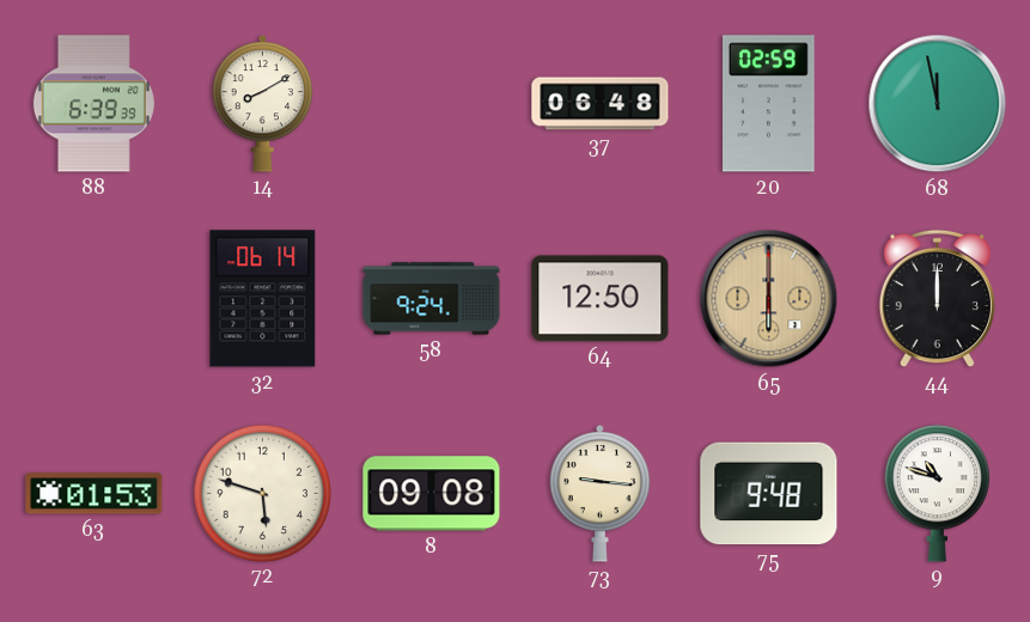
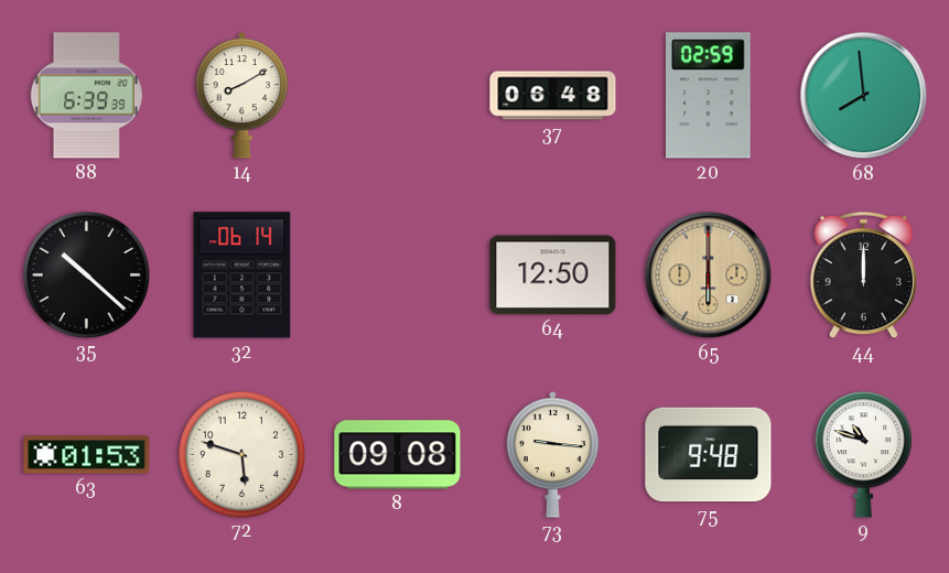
68: 11:58 -> 7:59
35: none -> 10:22
58: 9:24 -> none
